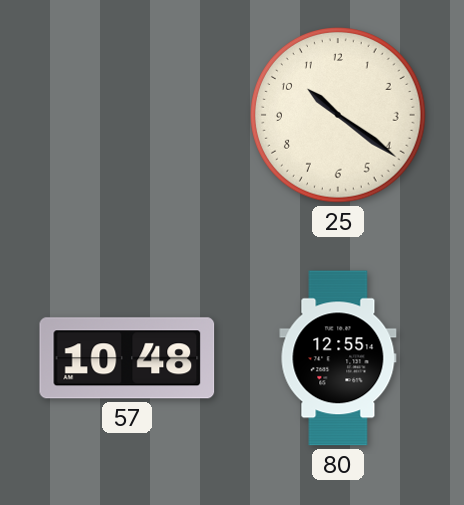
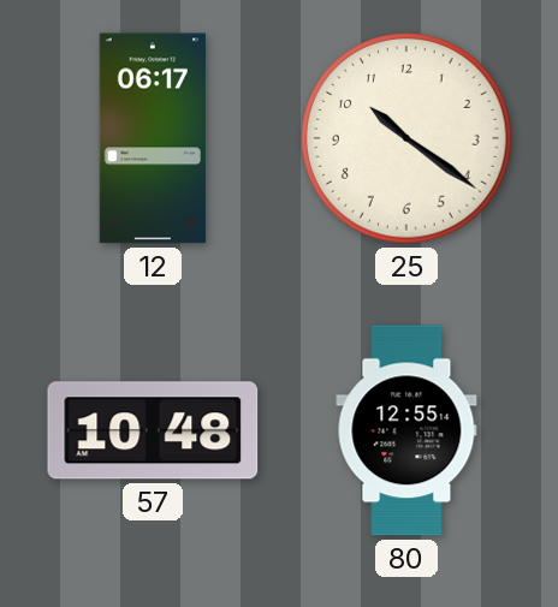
12: none -> 06:17
